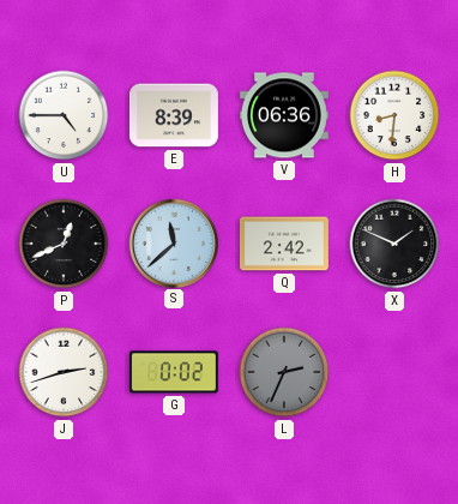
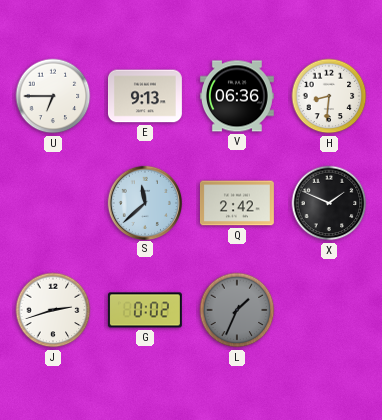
U: 4:45 -> 6:45
E: 8:39 -> 9:13
P: 12:41 -> none
L: 2:34 -> 1:34
